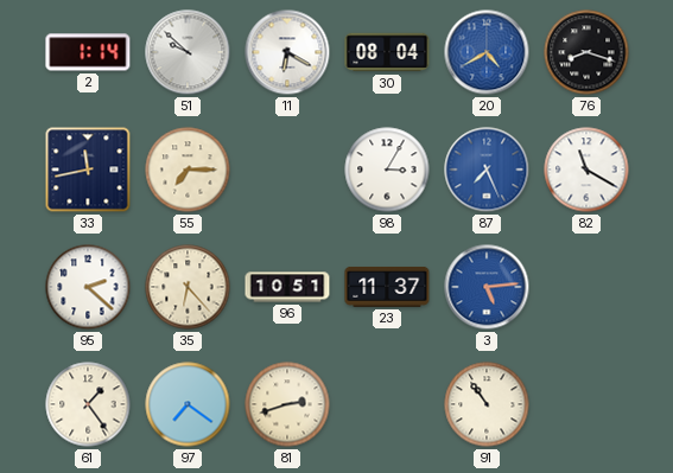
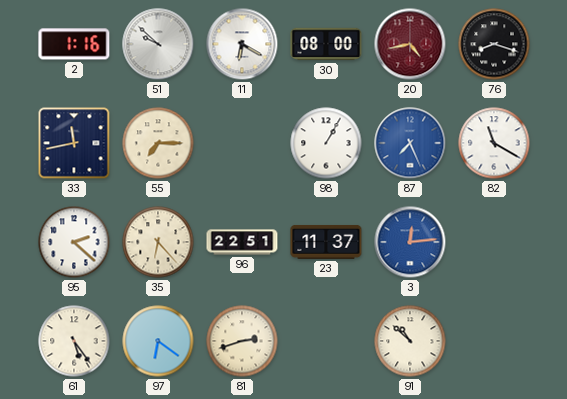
2: 1:14 -> 1:16
30: 08:04 -> 08:00
20: 4:40 -> 4:43
20 dial: blue -> burgundy
98: 3:05 -> 1:05
96: 10:51 -> 22:51
3: 5:14 -> 12:14
61: 1:24 -> 5:24
97: 7:21 -> 6:21
91: 10:54 -> 10:52
